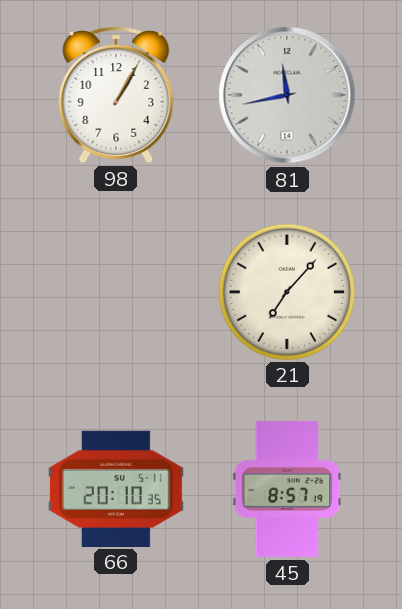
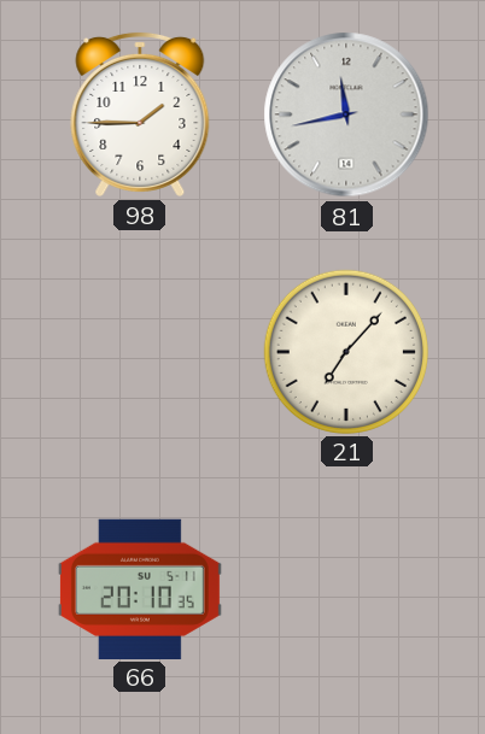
98: 1:05 -> 1:45
45: 8:57 -> none
